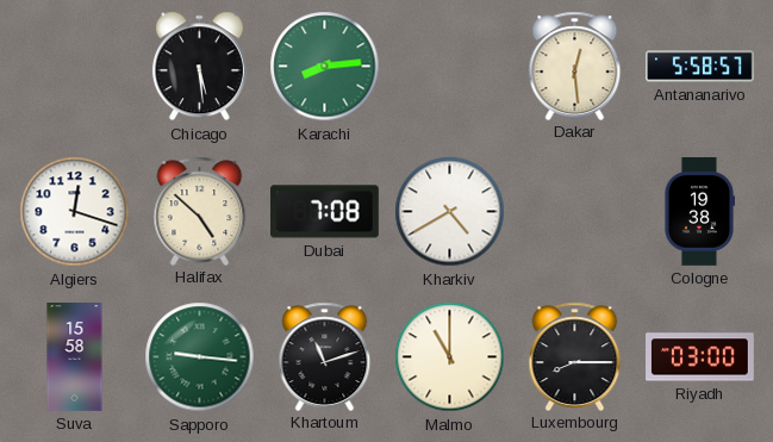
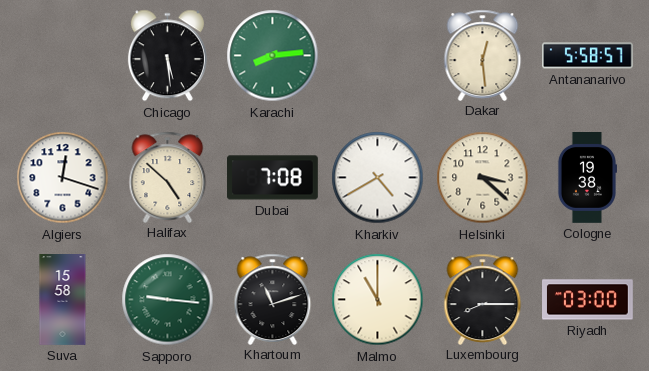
Helsinki: none -> 3:22
